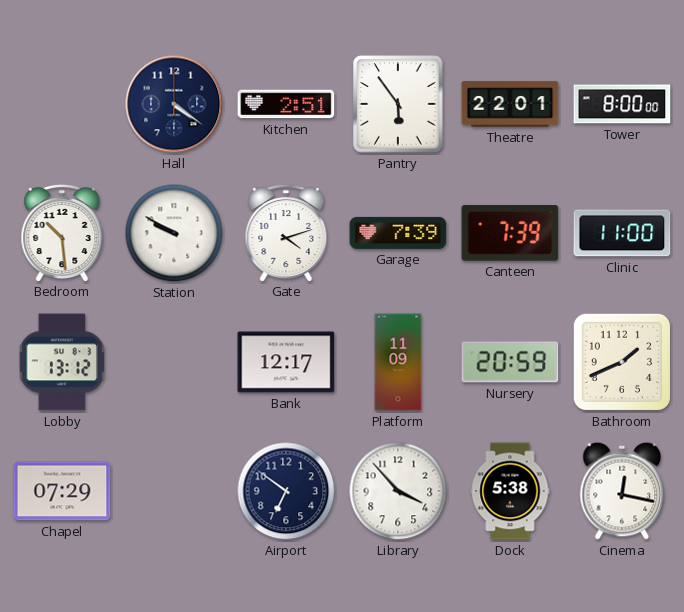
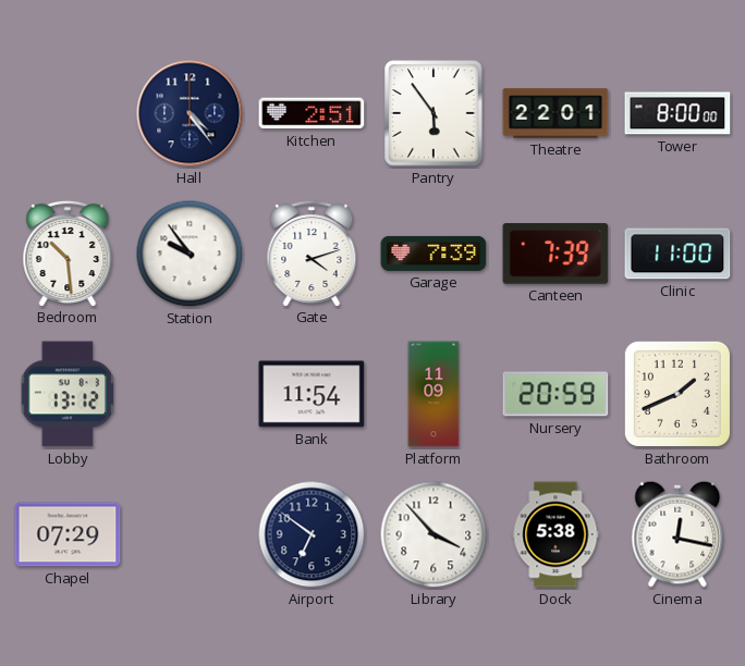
Hall: 4:21 -> 4:24
Station: 9:50 -> 9:54
Bank: 12:17 -> 11:54
